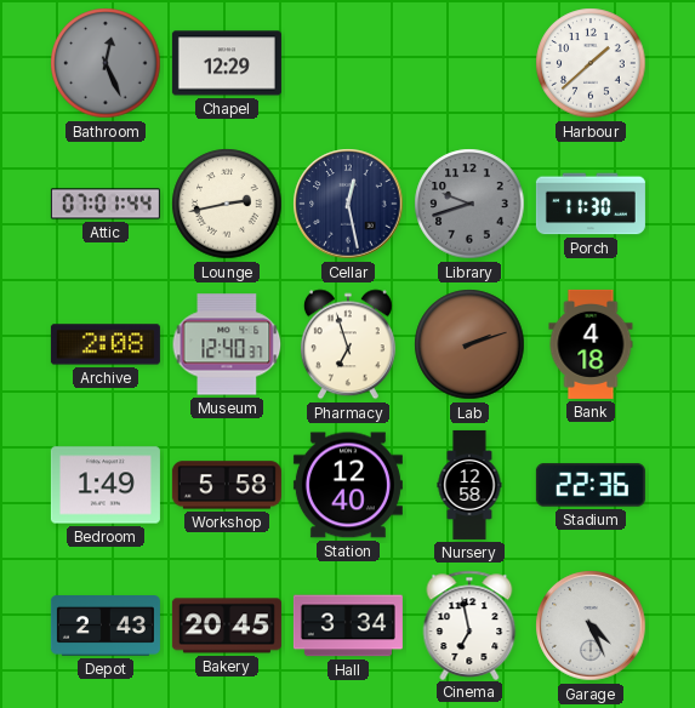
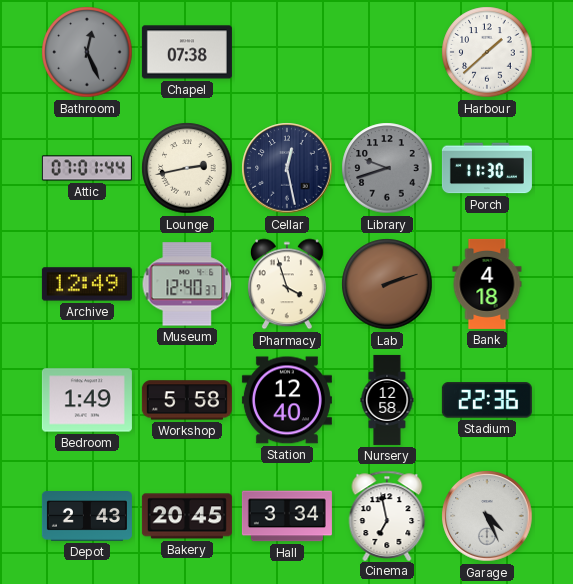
Chapel: 12:29 -> 07:38
Archive: 2:08 -> 12:49
Pharmacy: 6:57 -> 3:57
